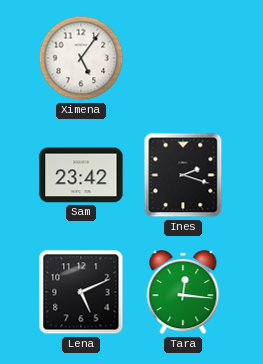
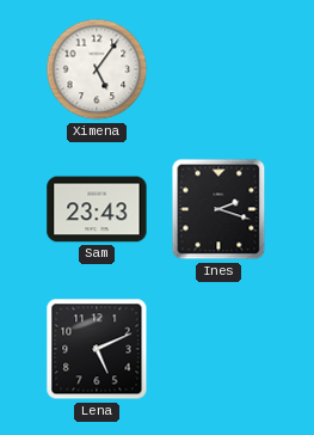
Sam: 23:42 -> 23:43
Tara: 12:16 -> none
